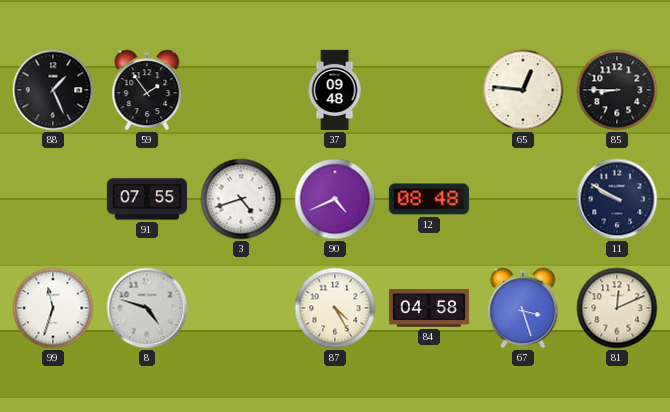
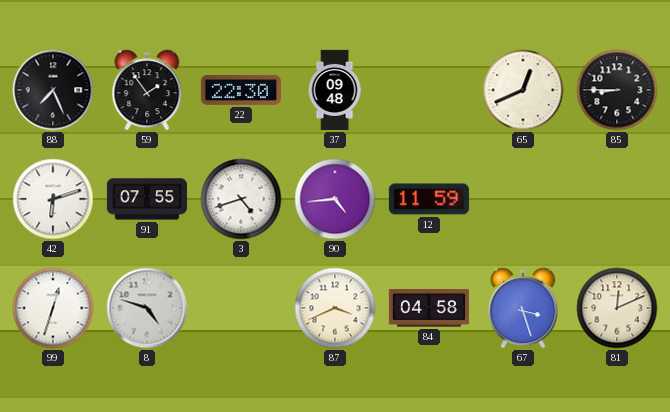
88: 1:26 -> 7:26
22: none -> 22:30
65: 12:46 -> 12:41
42: none -> 6:12
90: 4:41 -> 4:44
12: 08:48 -> 11:59
11: 9:50 -> none
99: 11:33 -> 12:33
87: 4:25 -> 3:41
